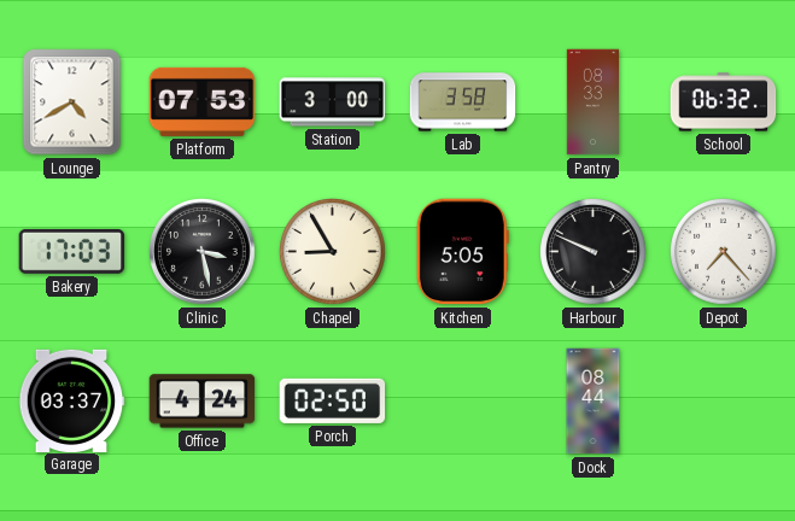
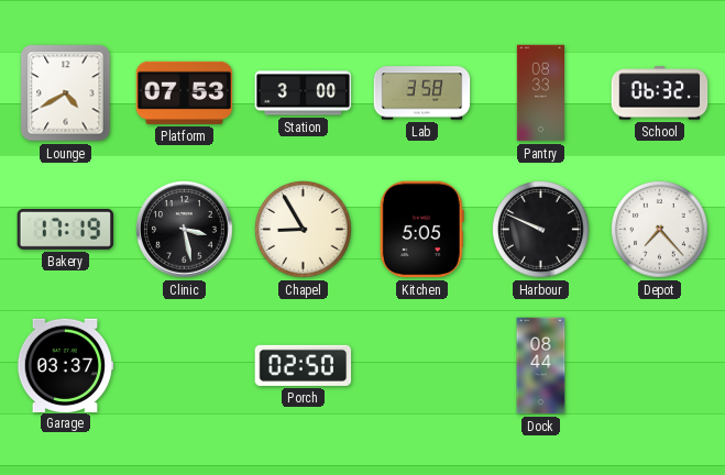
Bakery: 17:03 -> 17:19
Office: 4:24 -> none
